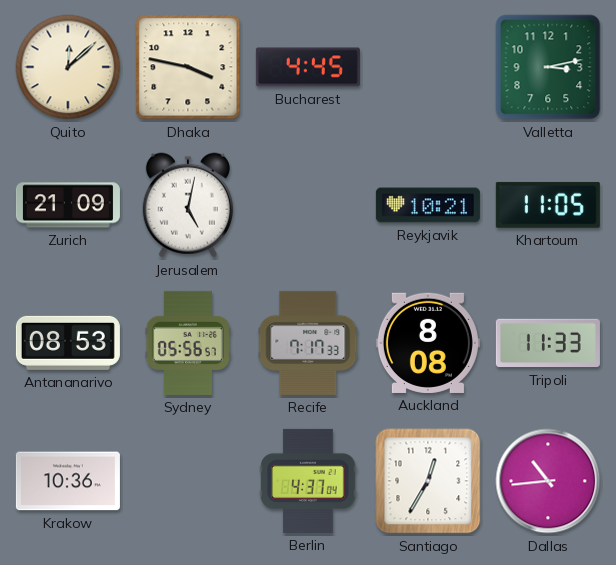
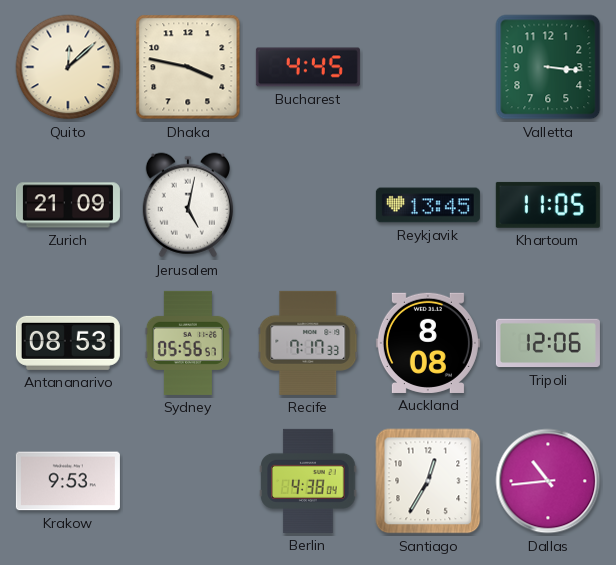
Valletta: 3:13 -> 3:16
Reykjavik: 10:21 -> 13:45
Tripoli: 11:33 -> 12:06
Krakow: 10:36 -> 9:53
Berlin: 4:37 -> 4:38
